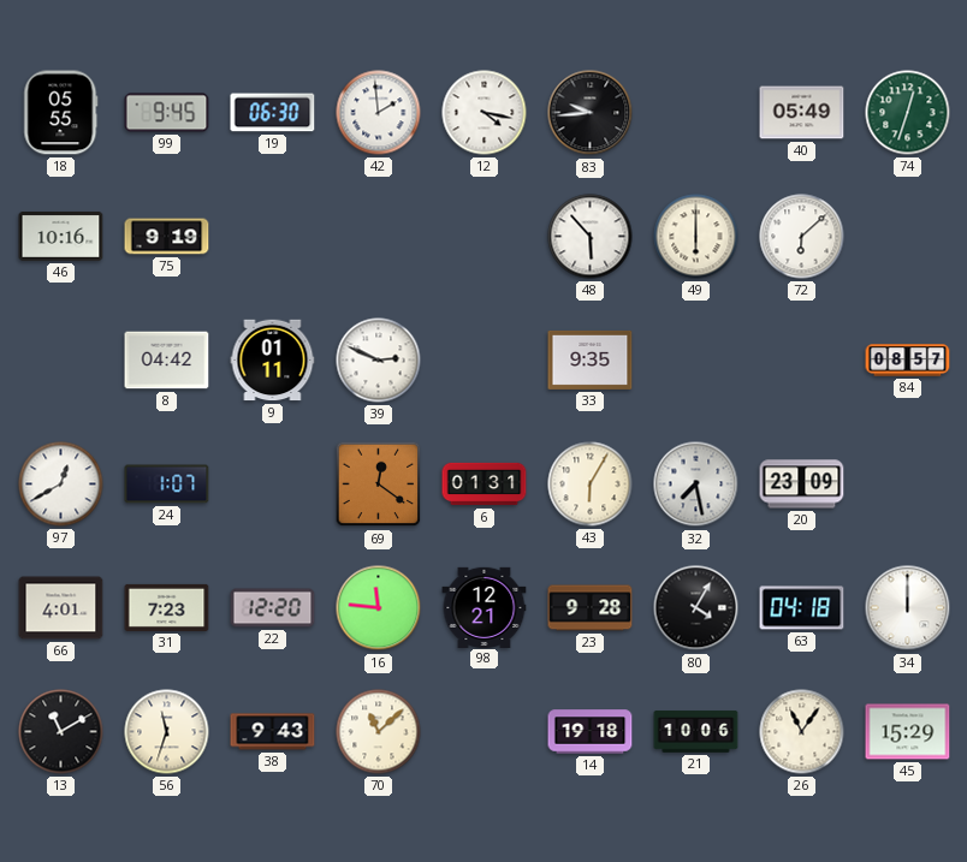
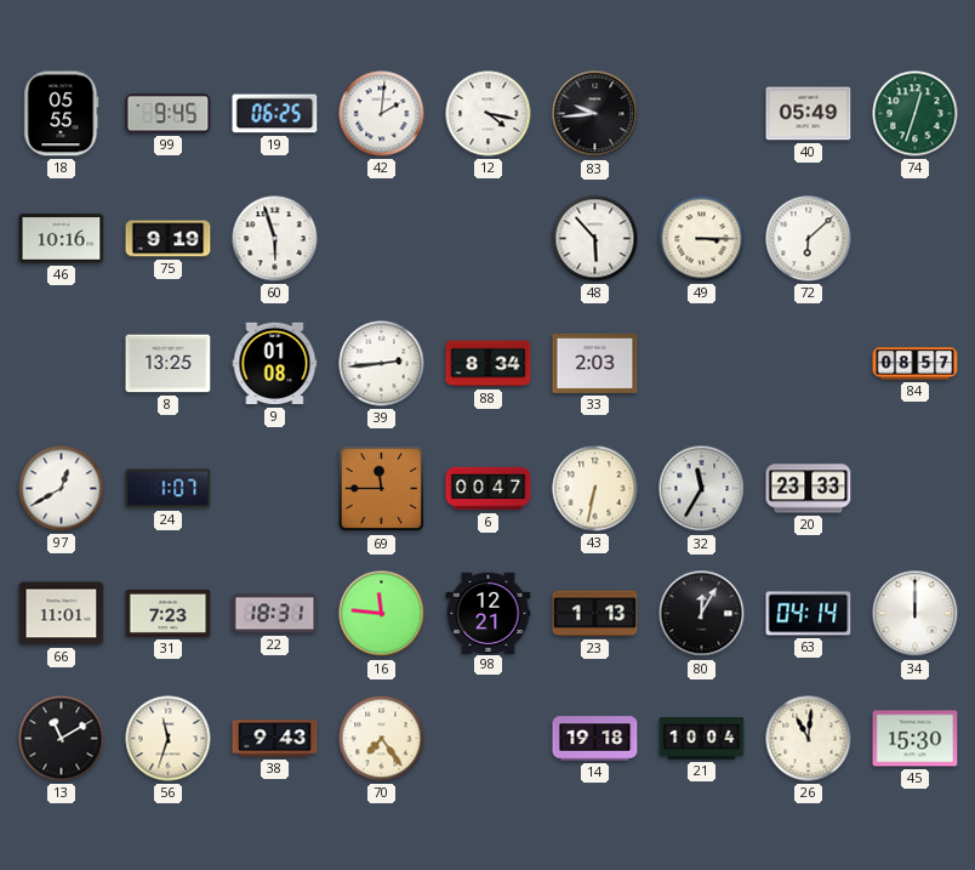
19: 06:30 -> 06:25
42: 1:59 -> 2:01
60: none -> 5:57
49: 6:00 -> 3:15
8: 04:42 -> 13:25
9: 01:11 -> 01:08
39: 2:49 -> 2:44
88: none -> 8:34
33: 9:35 -> 2:03
69: 12:21 -> 11:45
6: 01:31 -> 00:47
43: 6:05 -> 6:32
32: 7:28 -> 11:35
20: 23:09 -> 23:33
66: 4:01 -> 11:01
22: 12:20 -> 18:31
23: 9:28 -> 1:13
80: 4:05 -> 12:05
63: 04:18 -> 04:14
70: 11:08 -> 7:24
21: 10:06 -> 10:04
26: 11:06 -> 11:01
45: 15:29 -> 15:30
